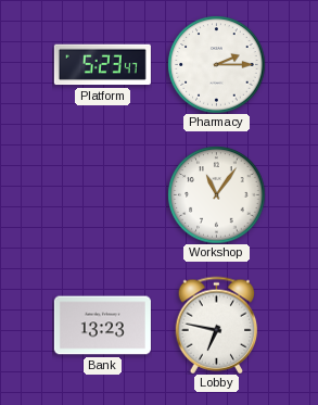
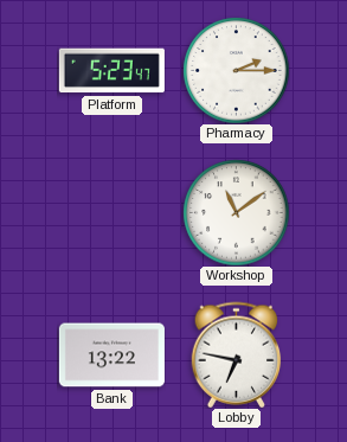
Workshop: 11:06 -> 11:09
Bank: 13:23 -> 13:22
